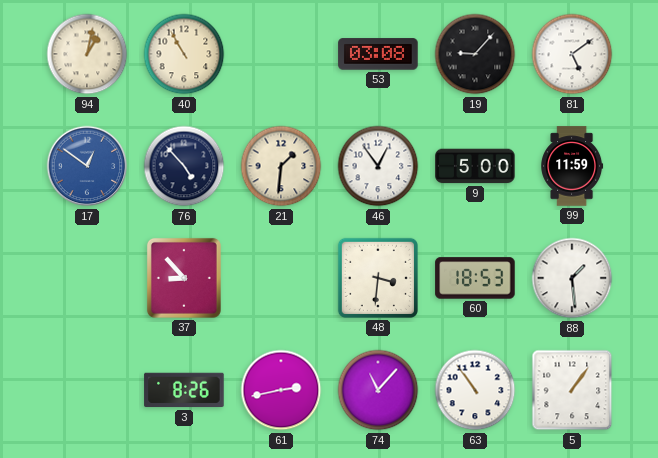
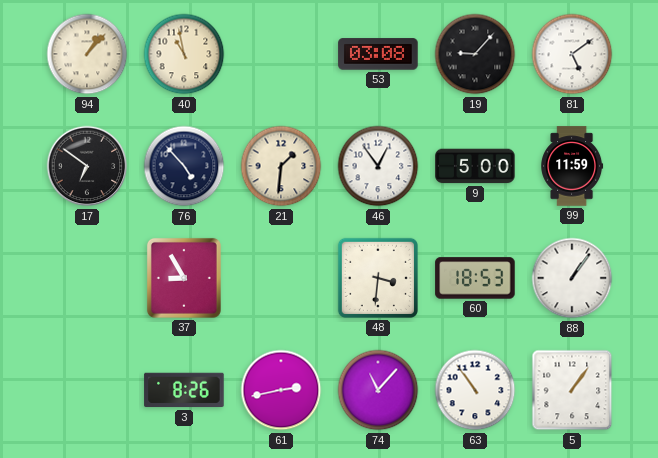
94: 1:02 -> 1:07
40: 10:55 -> 10:58
17: 12:51 -> 6:51
17 dial: blue -> black
37: 8:53 -> 8:55
88: 1:29 -> 1:06
